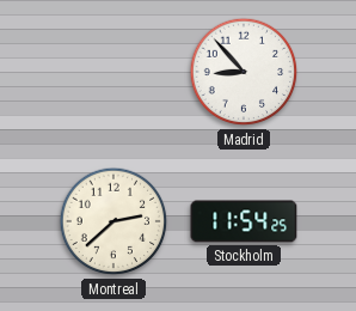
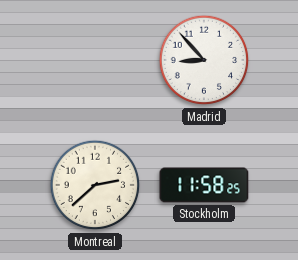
Stockholm: 11:54 -> 11:58
